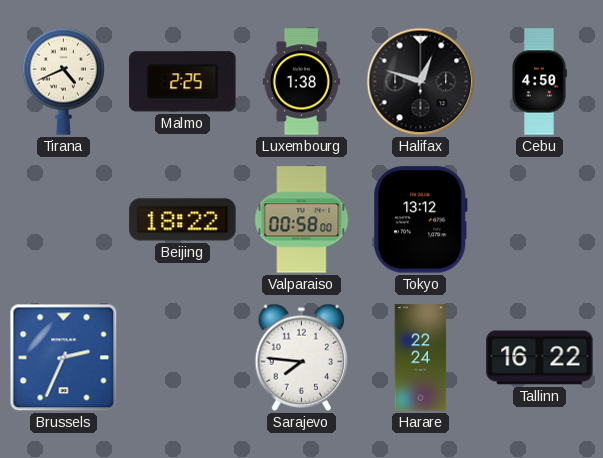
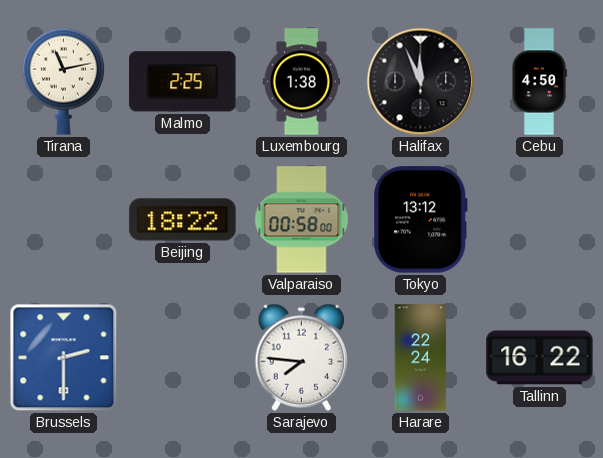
Tirana: 4:41 -> 11:13
Halifax: 12:48 -> 11:56
Brussels: 2:34 -> 2:30
